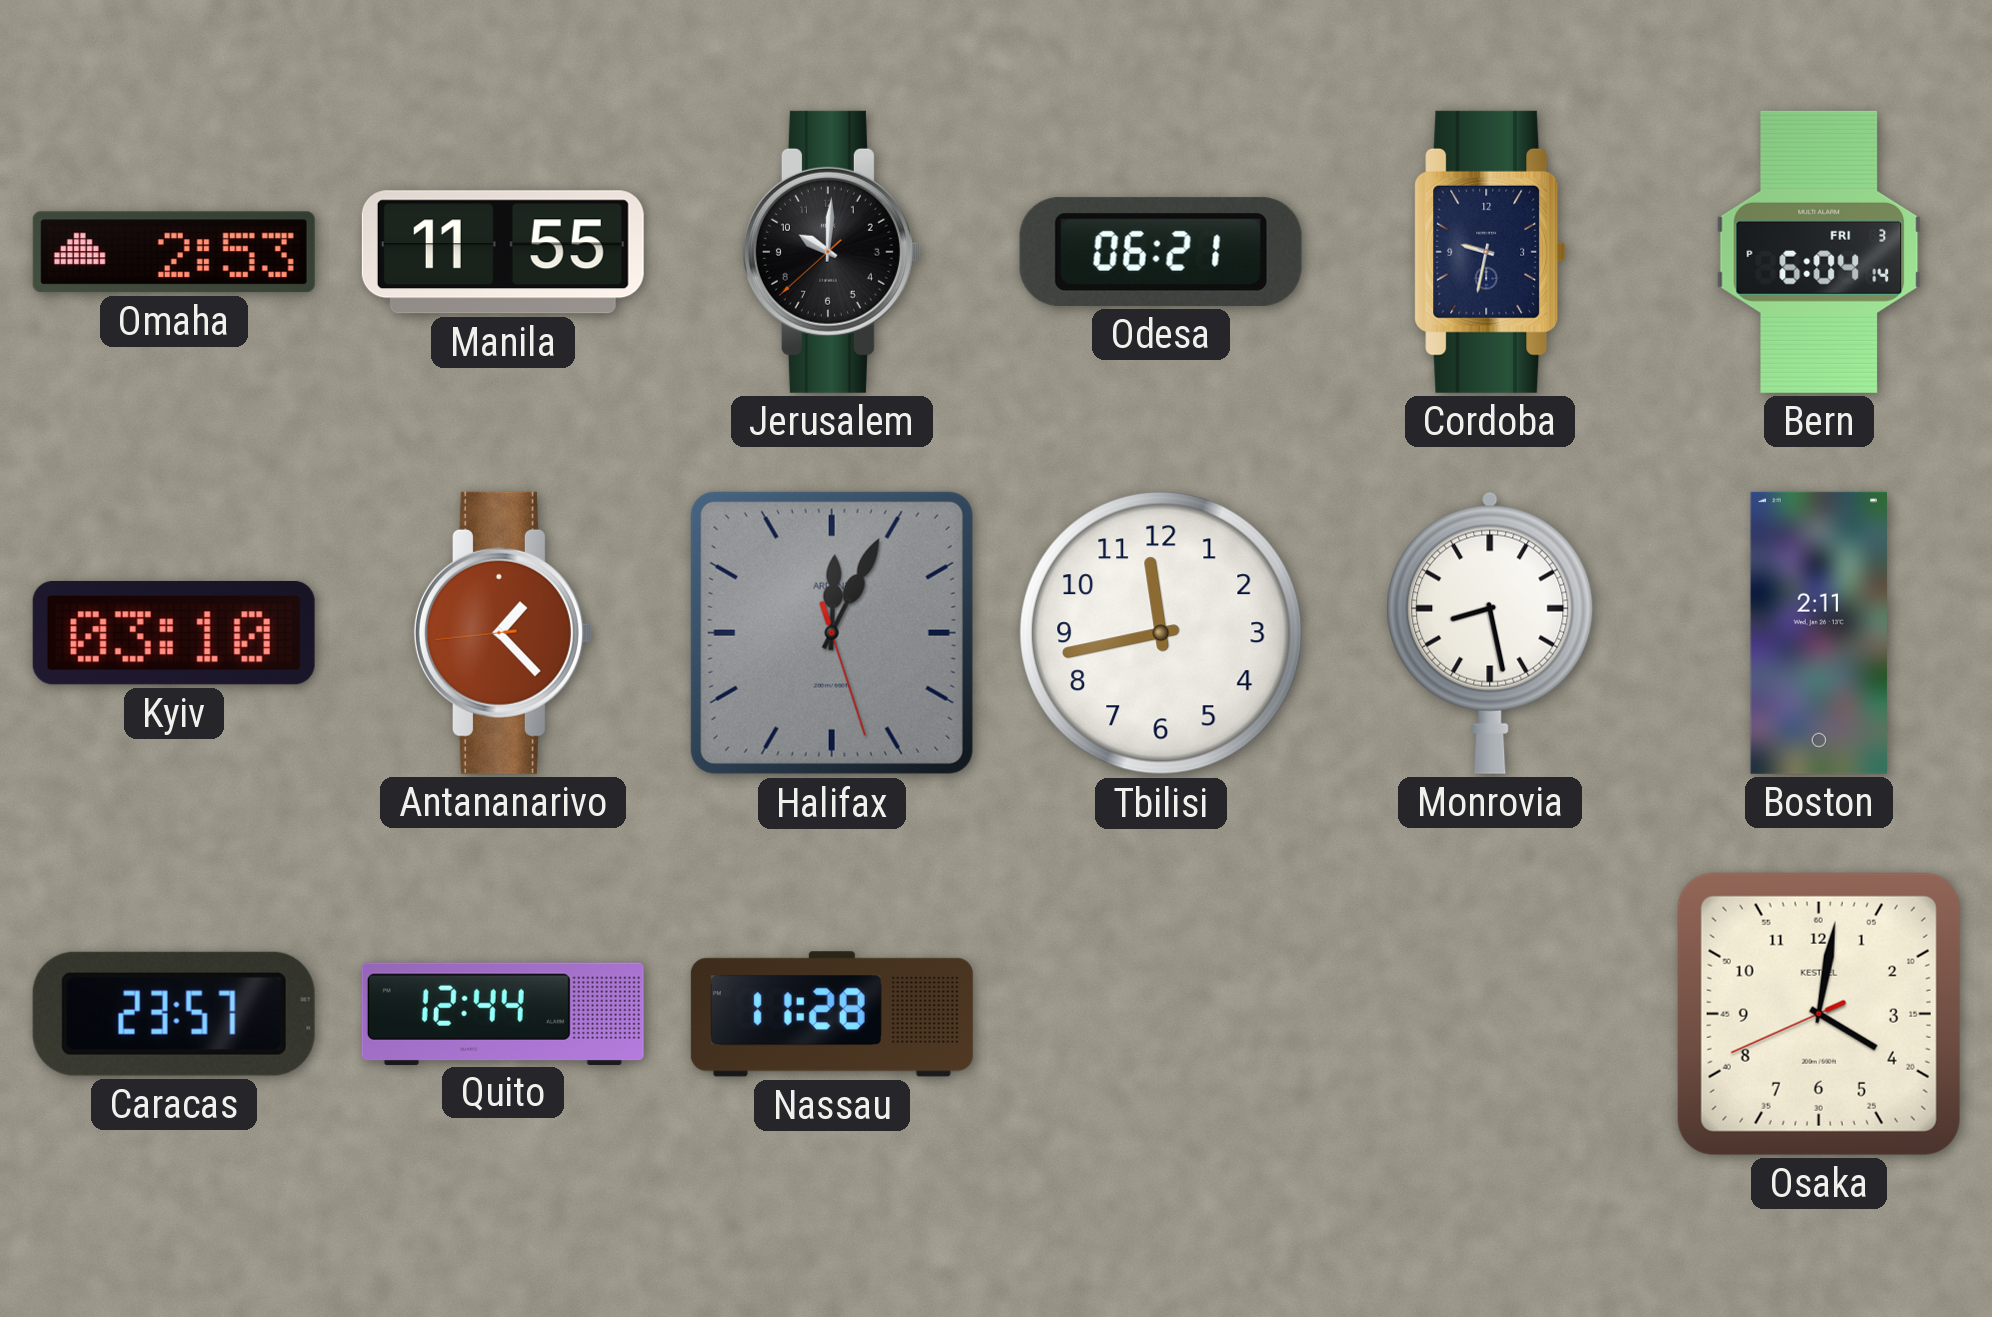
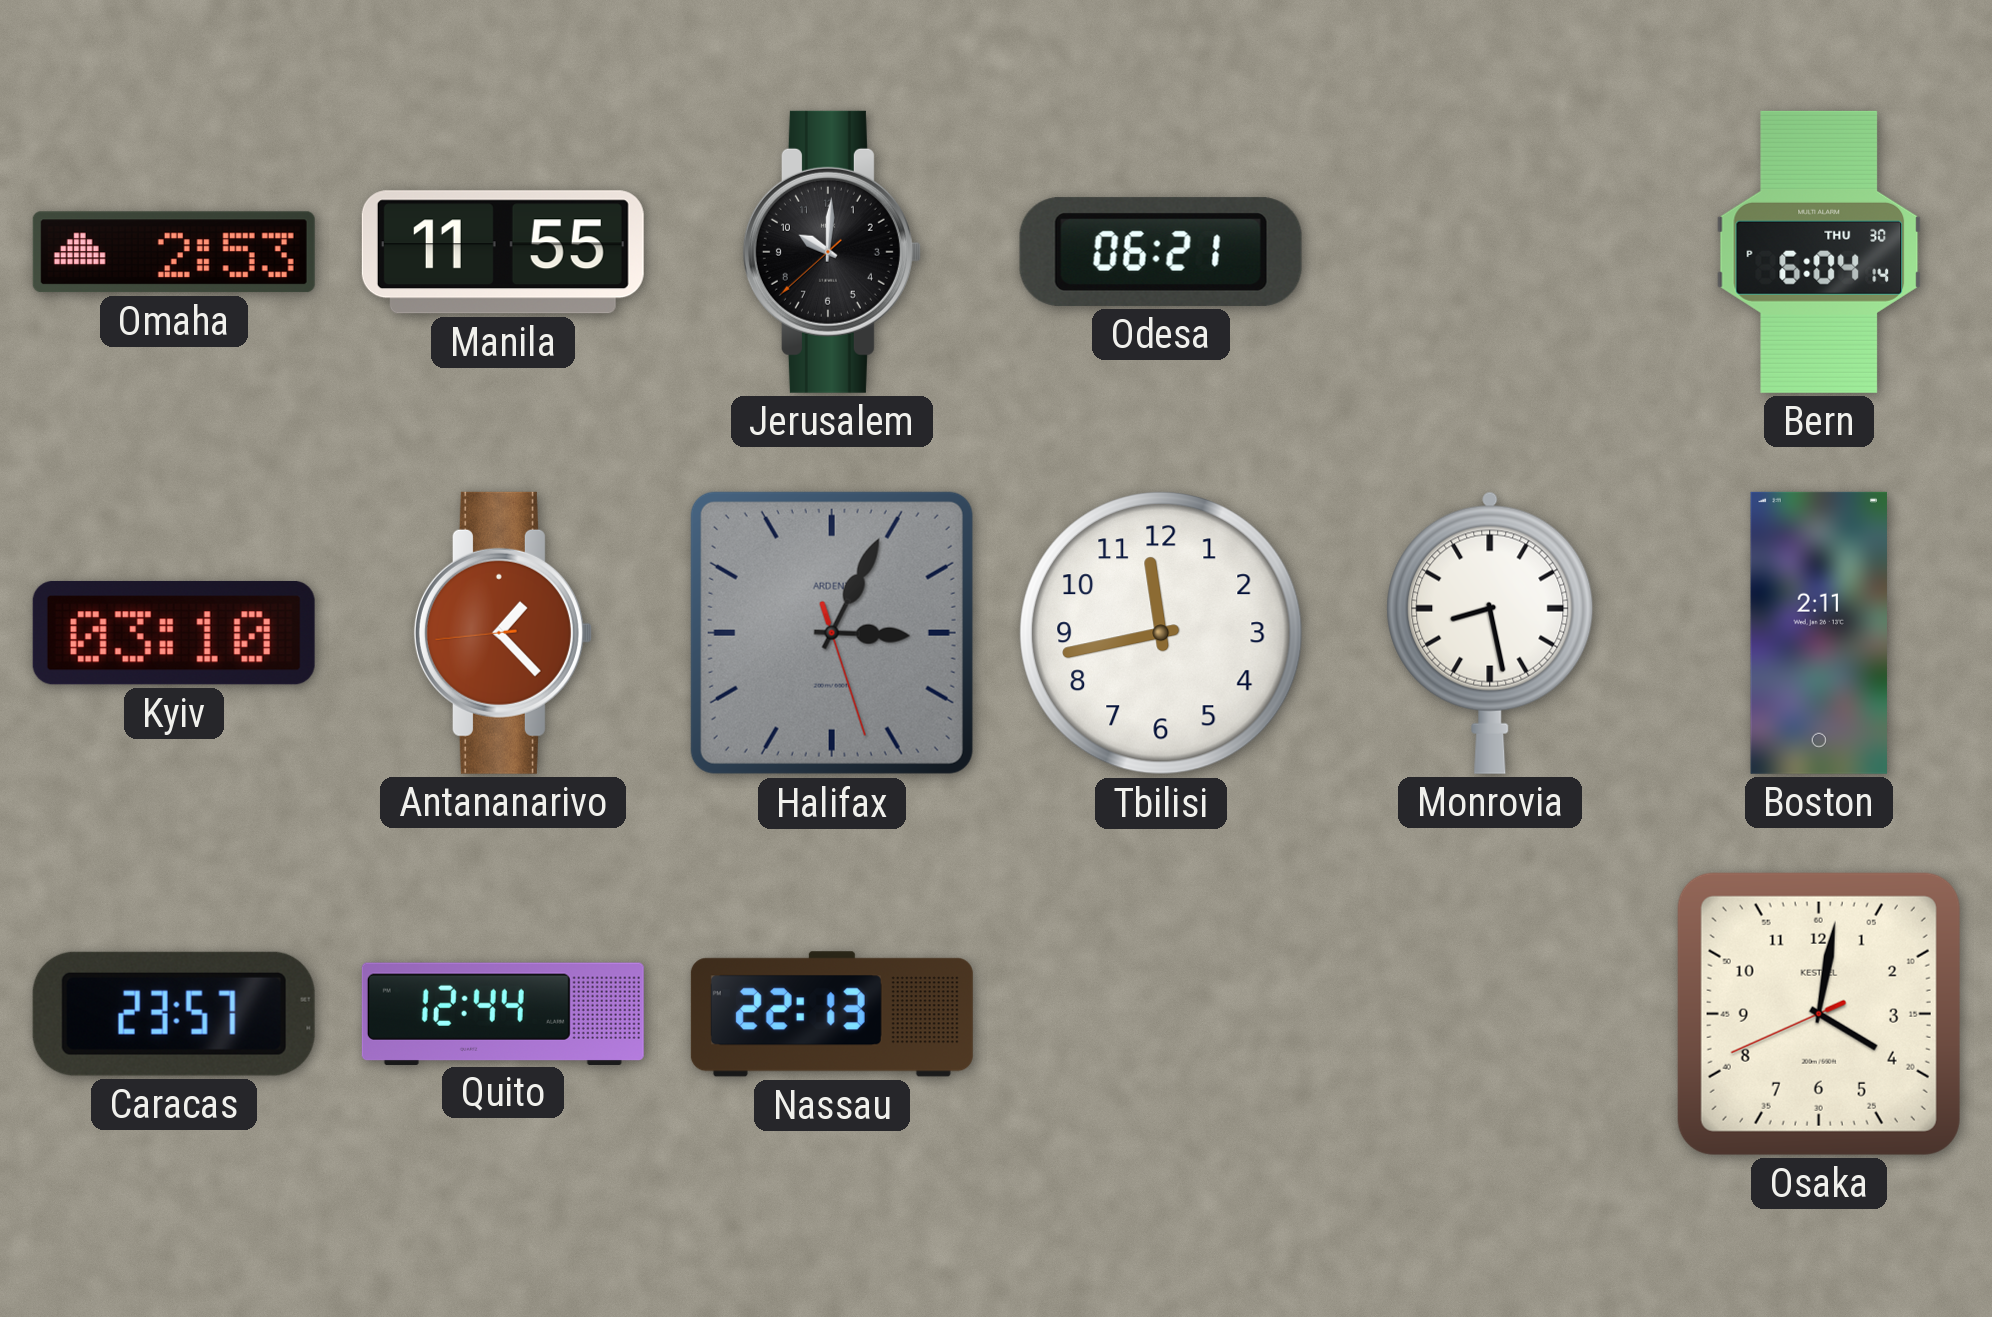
Cordoba: 9:32 -> none
Bern date: FRI 3 -> THU 30
Halifax: 12:04 -> 3:04
Nassau: 11:28 -> 22:13
